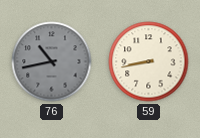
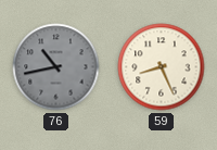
59: 8:43 -> 8:26
